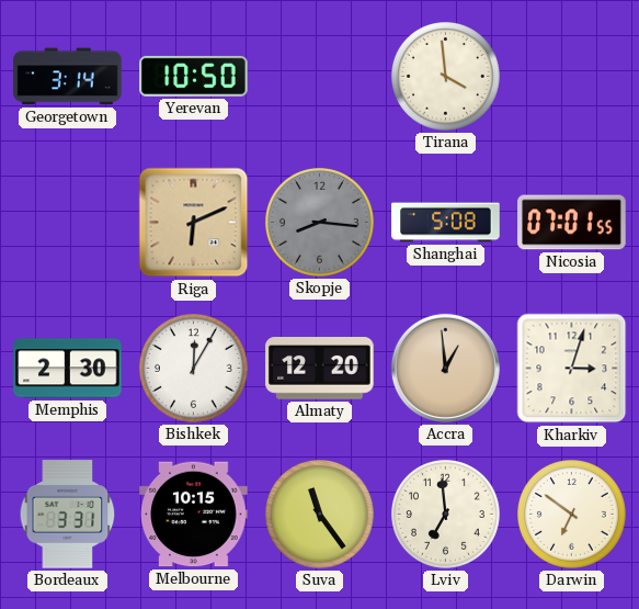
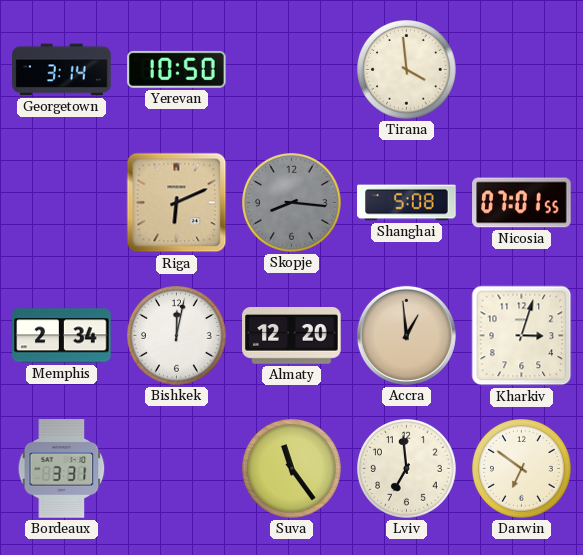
Memphis: 2:30 -> 2:34
Bishkek: 12:05 -> 12:02
Melbourne: 10:15 -> none
